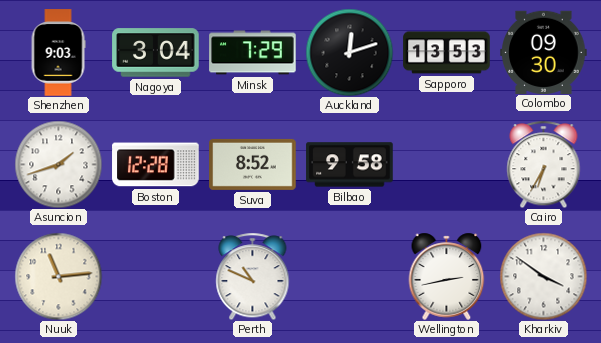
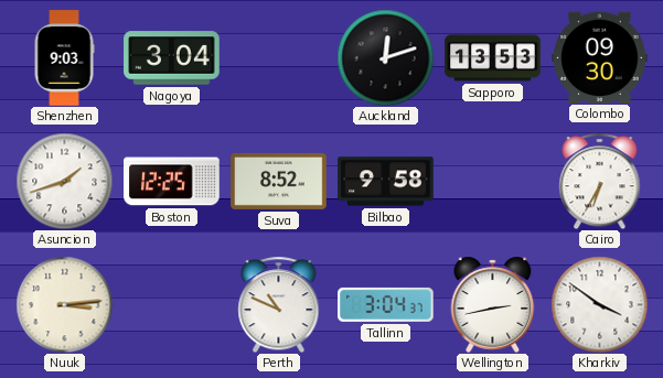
Minsk: 7:29 -> none
Boston: 12:28 -> 12:25
Nuuk: 11:14 -> 3:14
Tallinn: none -> 3:04
